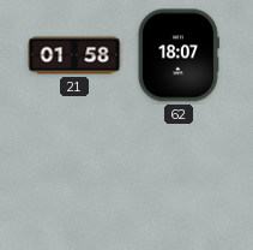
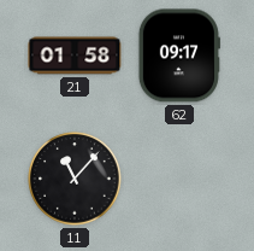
62: 18:07 -> 09:17
11: none -> 11:07
